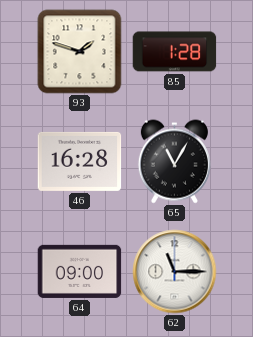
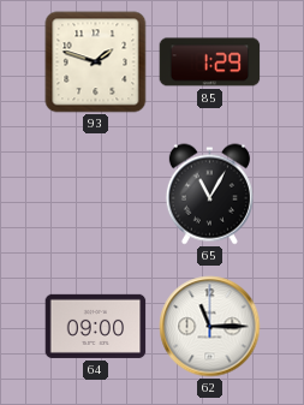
85: 1:28 -> 1:29
46: 16:28 -> none
